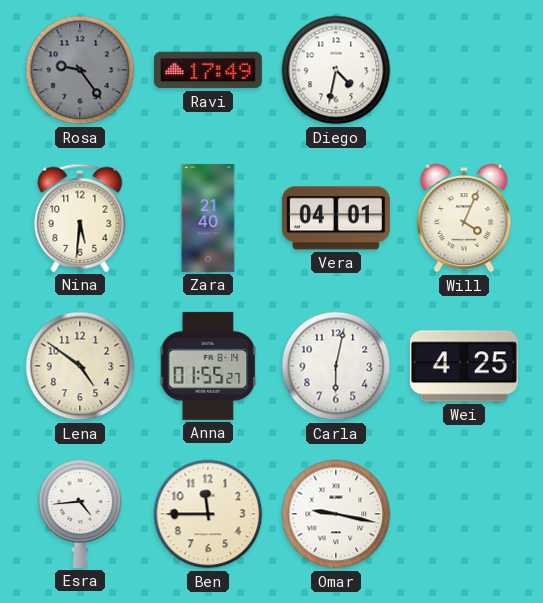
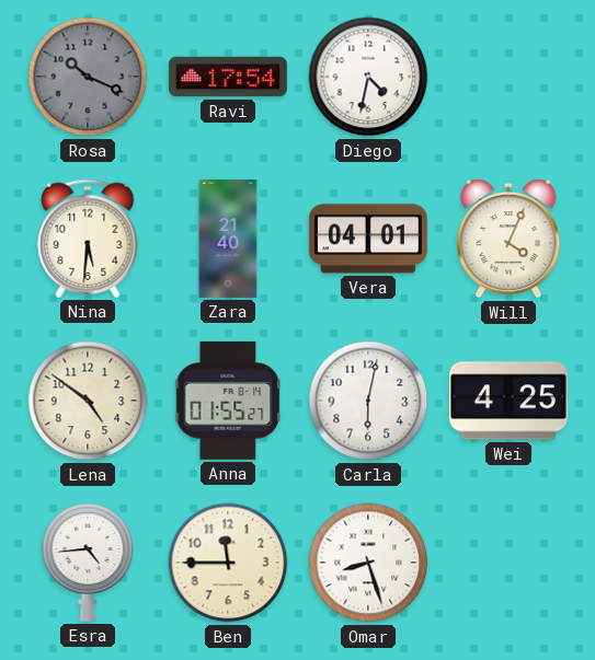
Rosa: 9:24 -> 10:19
Ravi: 17:49 -> 17:54
Omar: 9:17 -> 8:27
